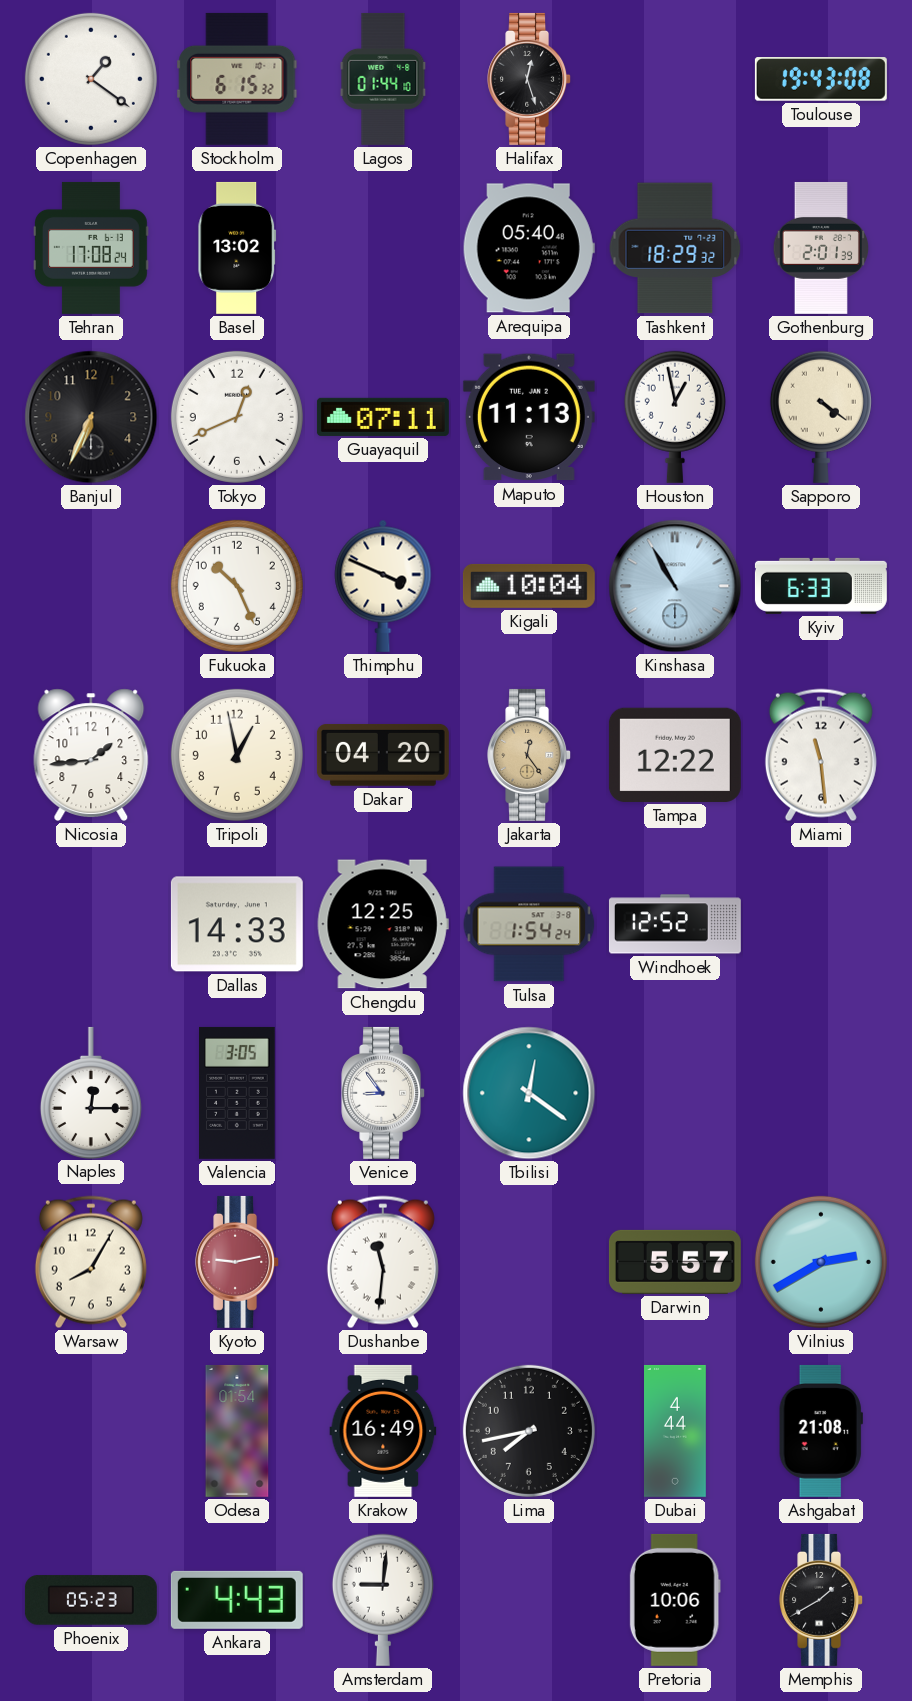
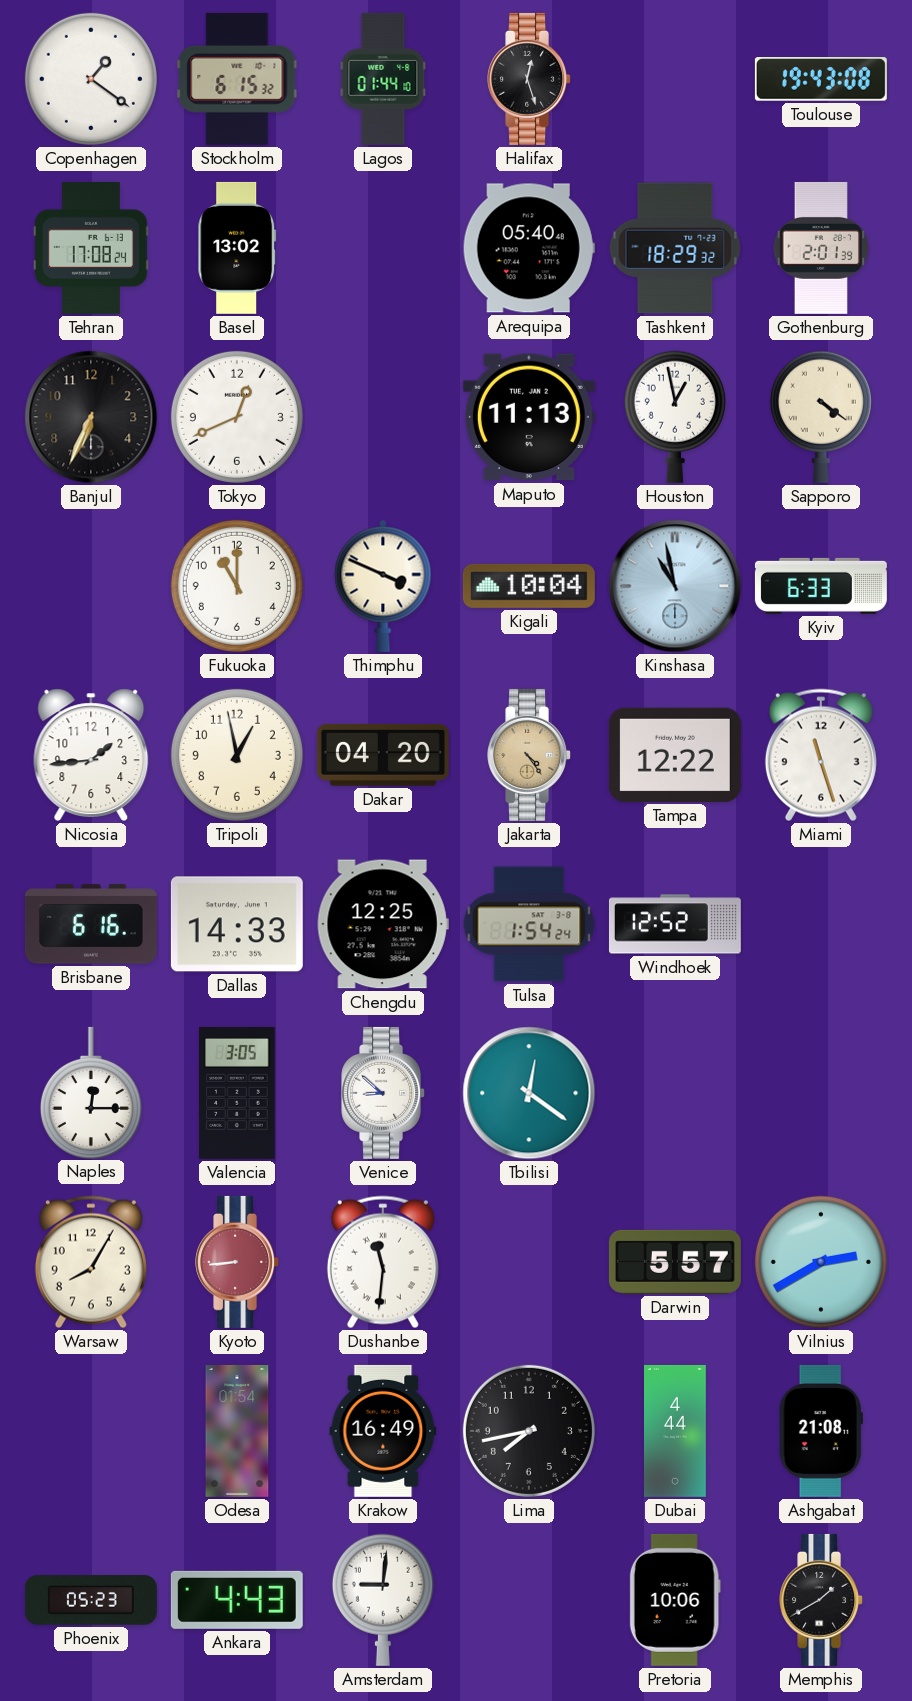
Guayaquil: 07:11 -> none
Fukuoka: 10:26 -> 11:00
Kinshasa: 10:55 -> 10:58
Jakarta: 12:24 -> 4:24
Miami: 11:29 -> 11:27
Brisbane: none -> 6:16
Venice: 8:54 -> 8:52
Kyoto: 9:13 -> 8:44
